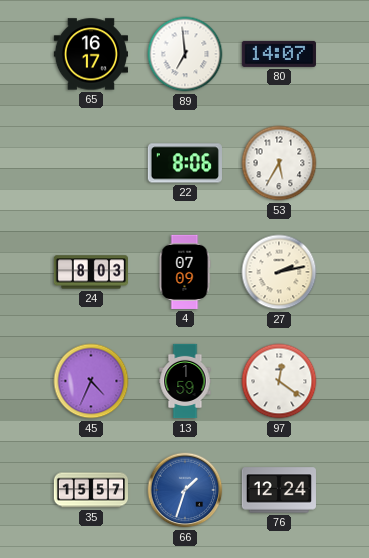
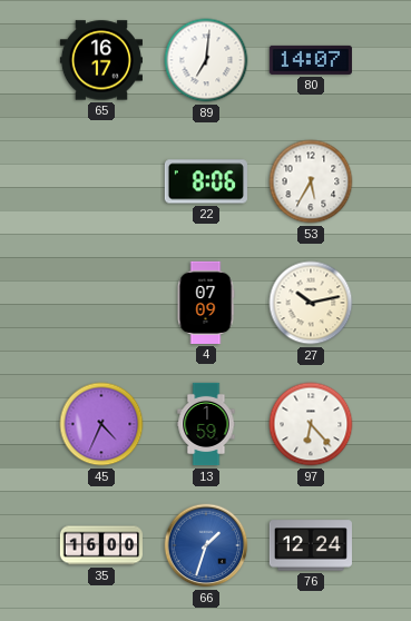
89: 6:59 -> 7:01
24: 8:03 -> none
27: 2:13 -> 10:13
97: 12:21 -> 6:23
35: 15:57 -> 16:00
